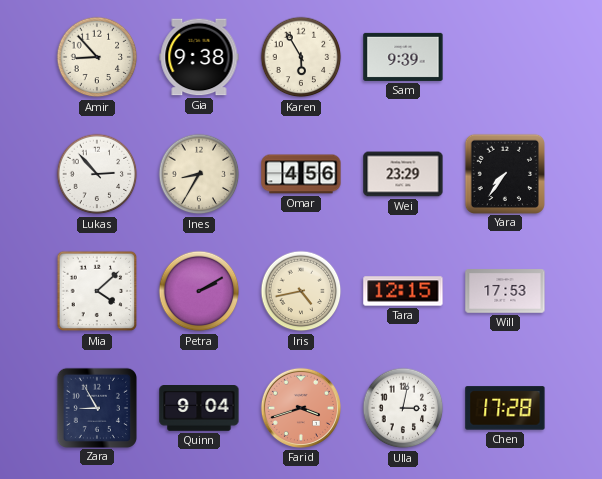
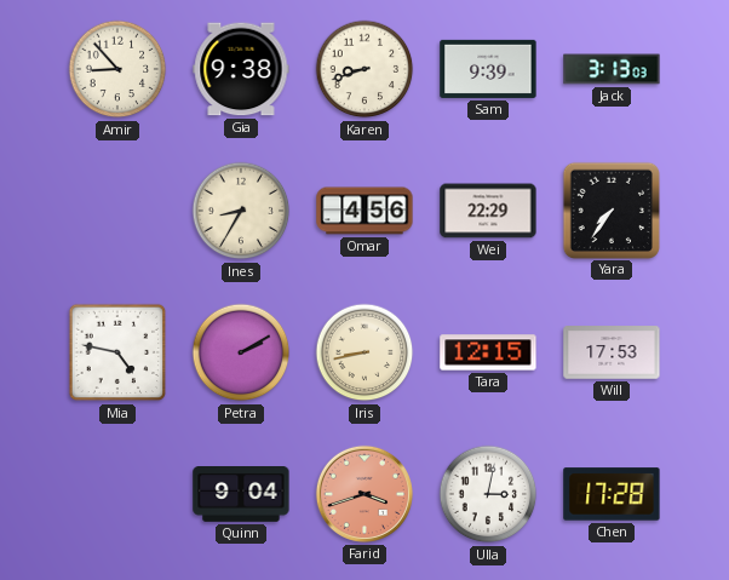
Karen: 5:55 -> 8:42
Jack: none -> 3:13
Lukas: 2:53 -> none
Wei: 23:29 -> 22:29
Mia: 4:08 -> 4:47
Iris: 4:43 -> 8:43
Zara: 8:55 -> none
